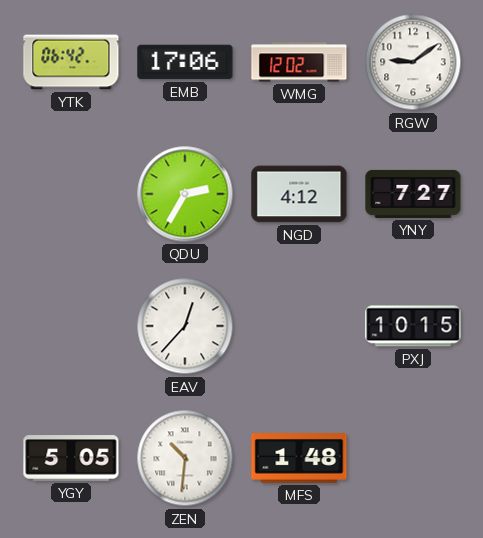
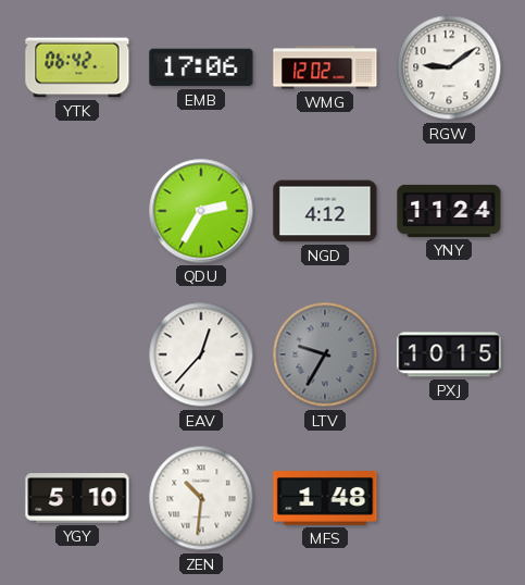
YNY: 7:27 -> 11:24
LTV: none -> 9:35
YGY: 5:05 -> 5:10
